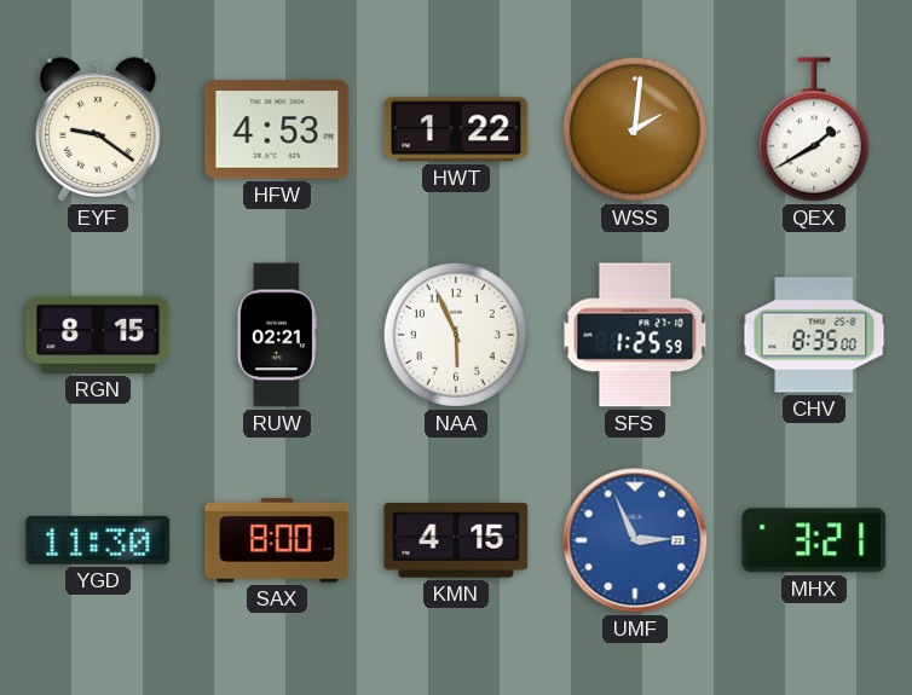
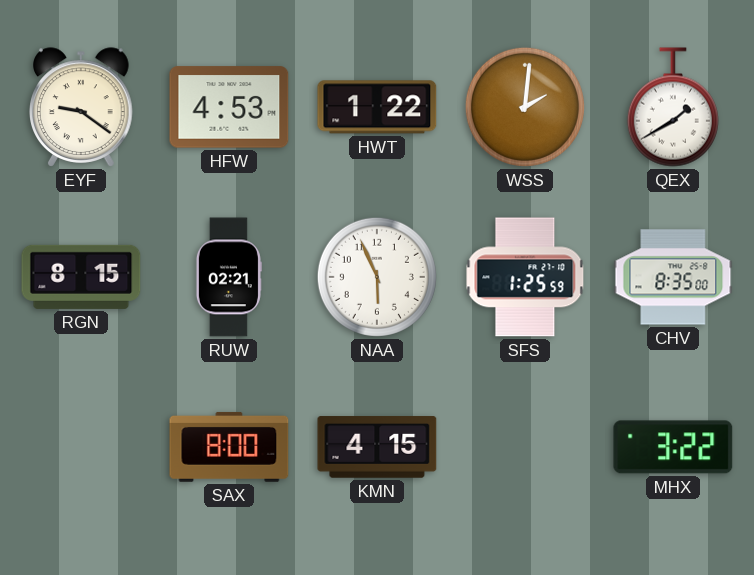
YGD: 11:30 -> none
UMF: 2:56 -> none
MHX: 3:21 -> 3:22
